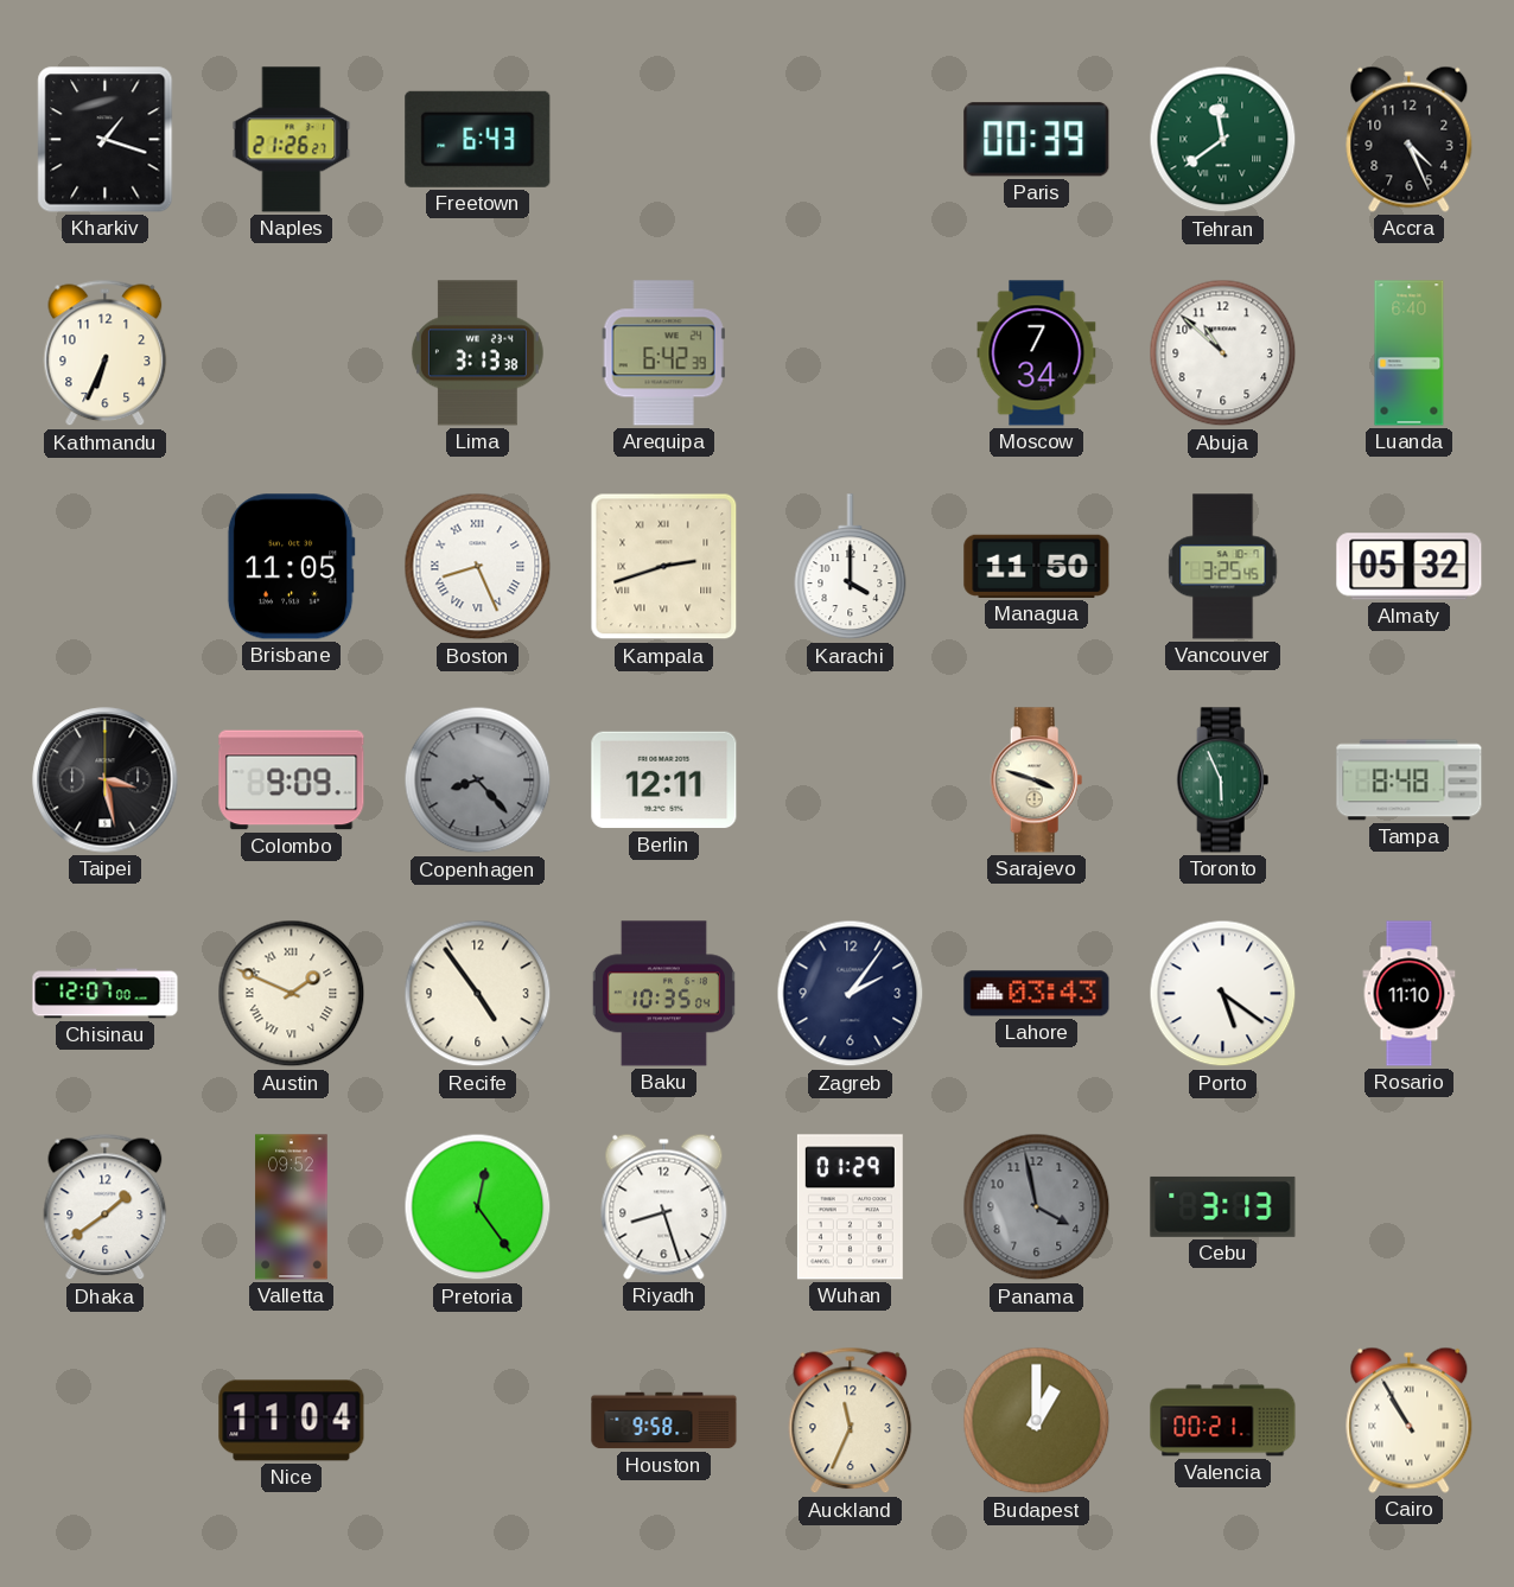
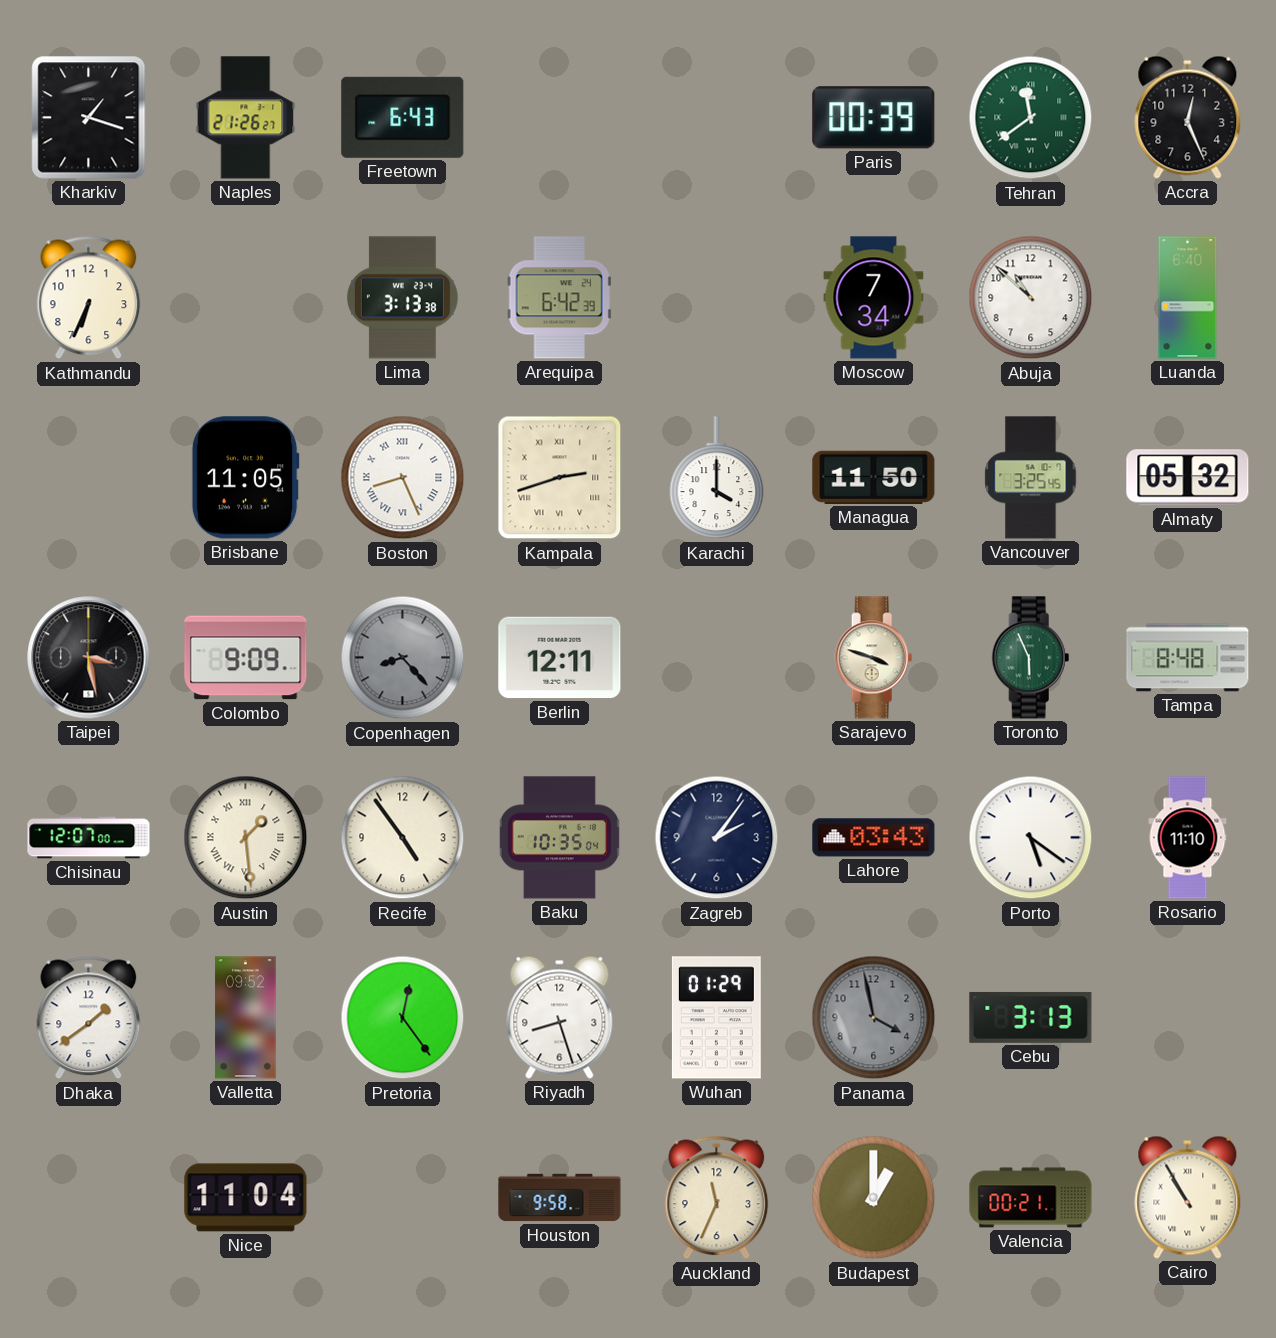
Accra: 4:26 -> 12:26
Austin: 1:49 -> 1:29
